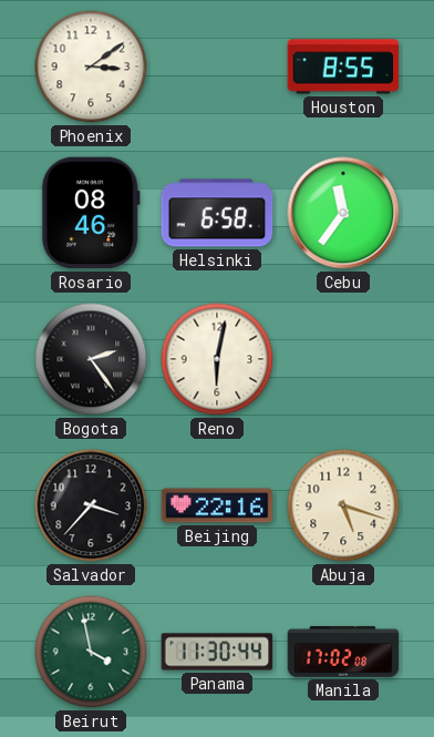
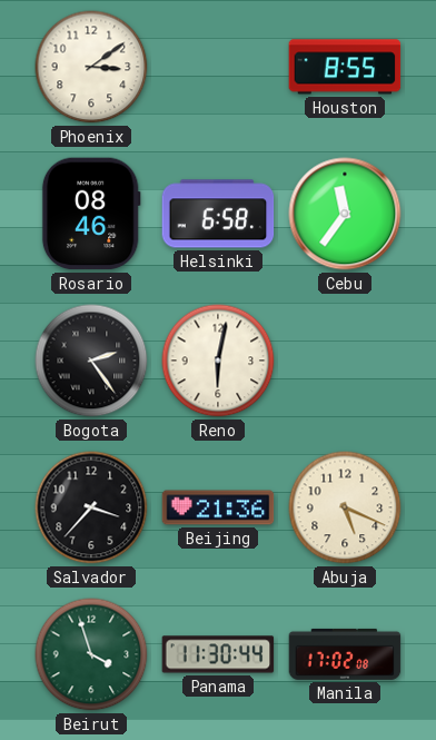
Beijing: 22:16 -> 21:36
Abuja: 5:18 -> 5:19
Beirut: 3:58 -> 3:57
